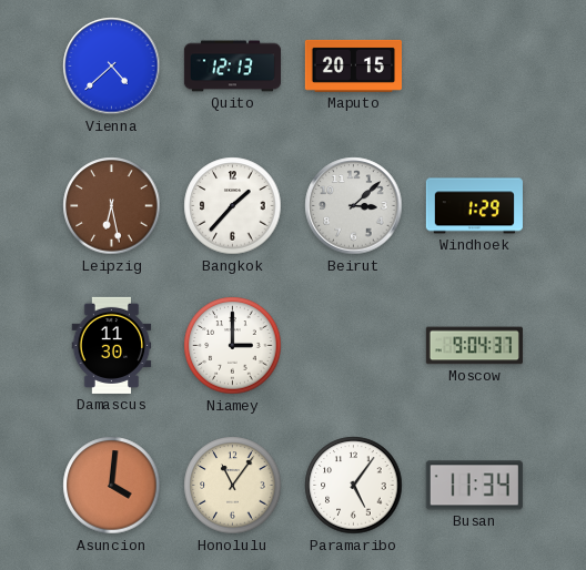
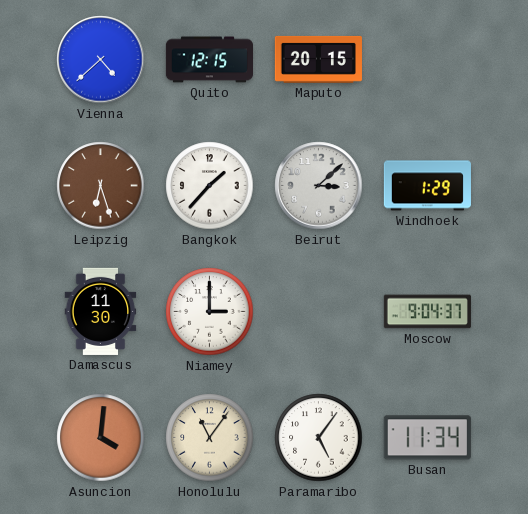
Quito: 12:13 -> 12:15
Leipzig: 6:28 -> 6:27
